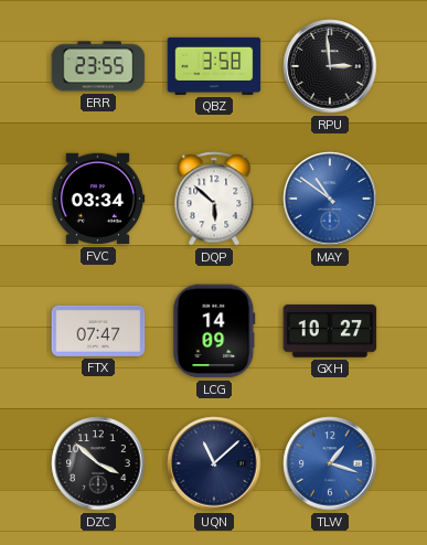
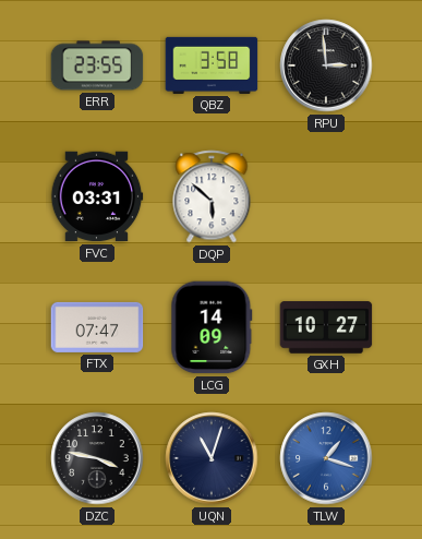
FVC: 03:34 -> 03:31
MAY: 10:51 -> none
DZC: 3:52 -> 3:47
UQN: 11:08 -> 11:03
